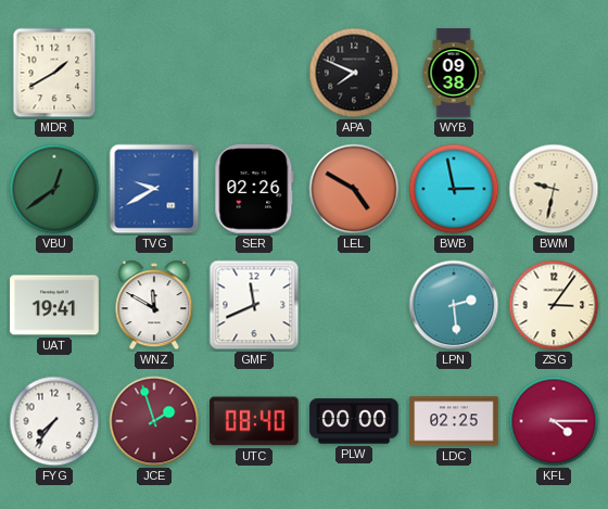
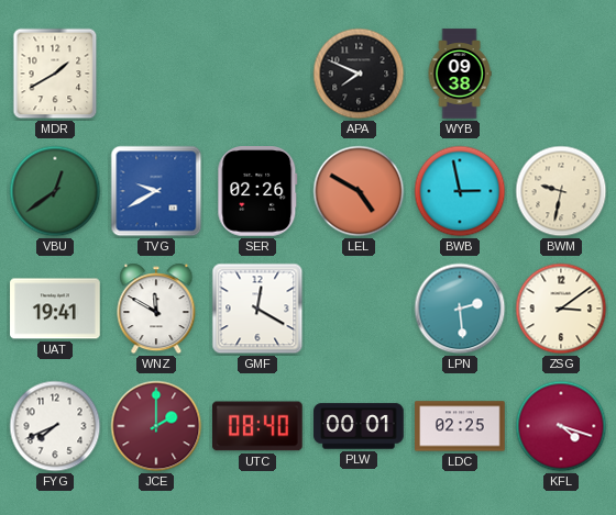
GMF: 11:41 -> 12:20
ZSG: 3:06 -> 3:09
FYG: 7:36 -> 7:41
JCE: 1:57 -> 2:00
PLW: 00:00 -> 00:01
KFL: 4:15 -> 4:18
